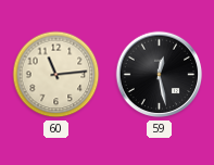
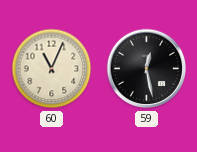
60: 11:14 -> 11:04
